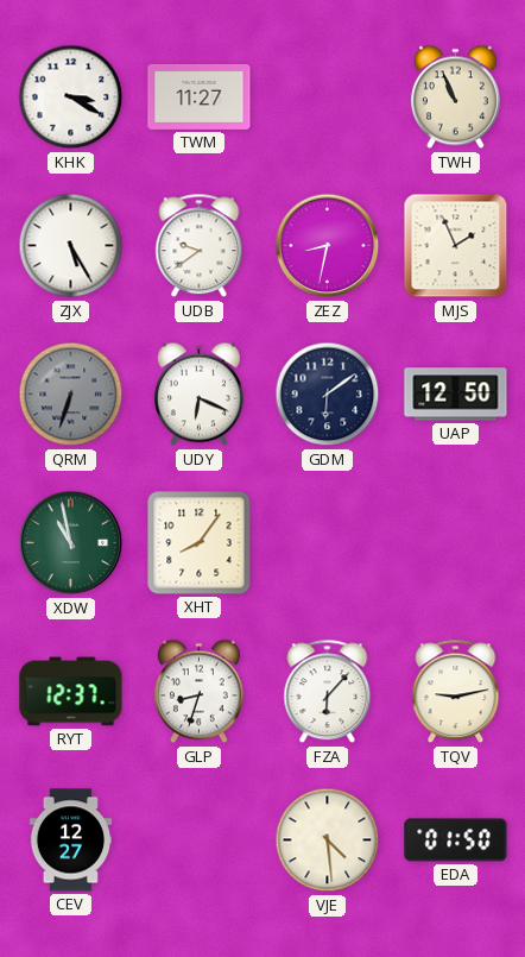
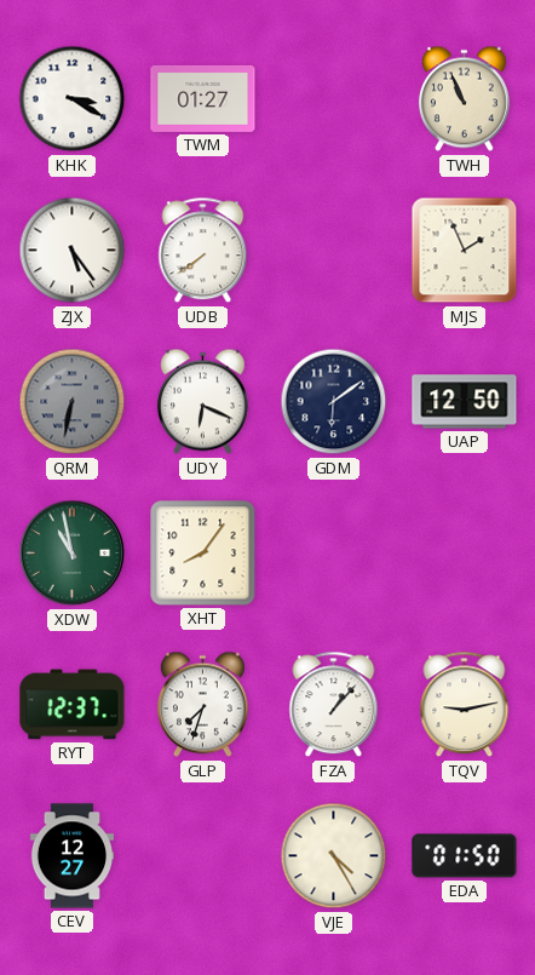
TWM: 11:27 -> 01:27
ZJX: 5:25 -> 5:24
UDB: 9:39 -> 7:39
ZEZ: 8:32 -> none
QRM: 6:33 -> 6:32
GLP: 8:33 -> 7:33
FZA: 6:07 -> 1:07
VJE: 4:29 -> 4:25
